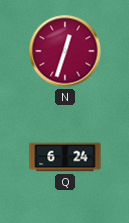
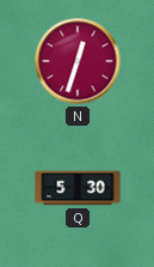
Q: 6:24 -> 5:30
